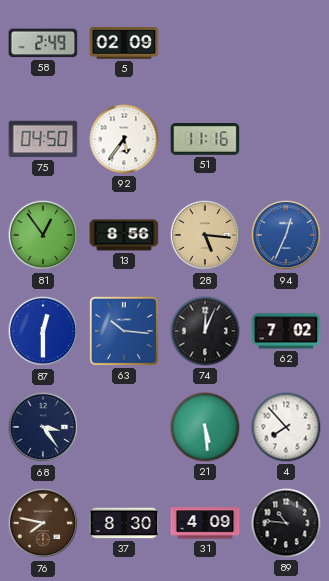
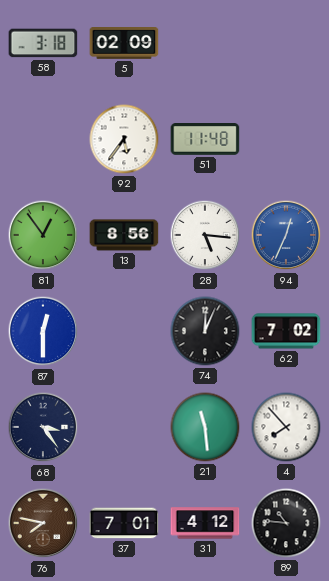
58: 2:49 -> 3:18
75: 04:50 -> none
51: 11:16 -> 11:48
28 dial: champagne -> white
63: 10:16 -> none
21: 5:29 -> 11:29
37: 8:30 -> 7:01
31: 4:09 -> 4:12
